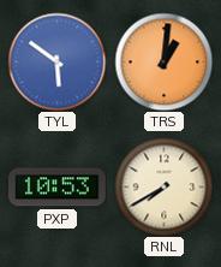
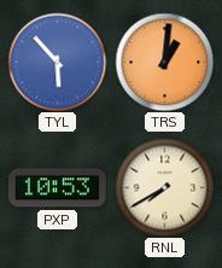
TYL: 5:51 -> 5:53
